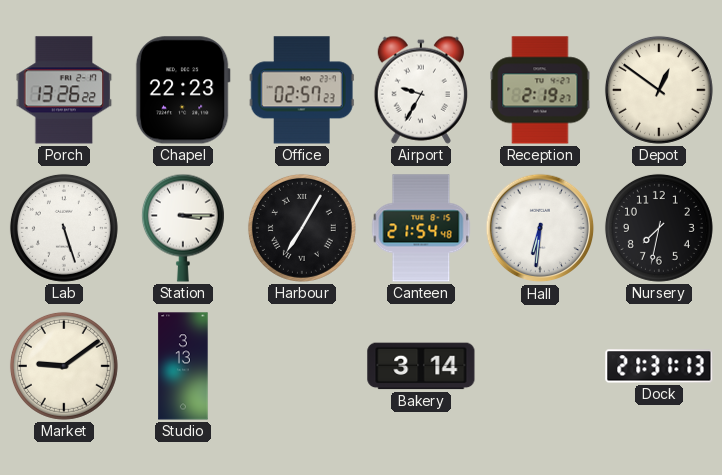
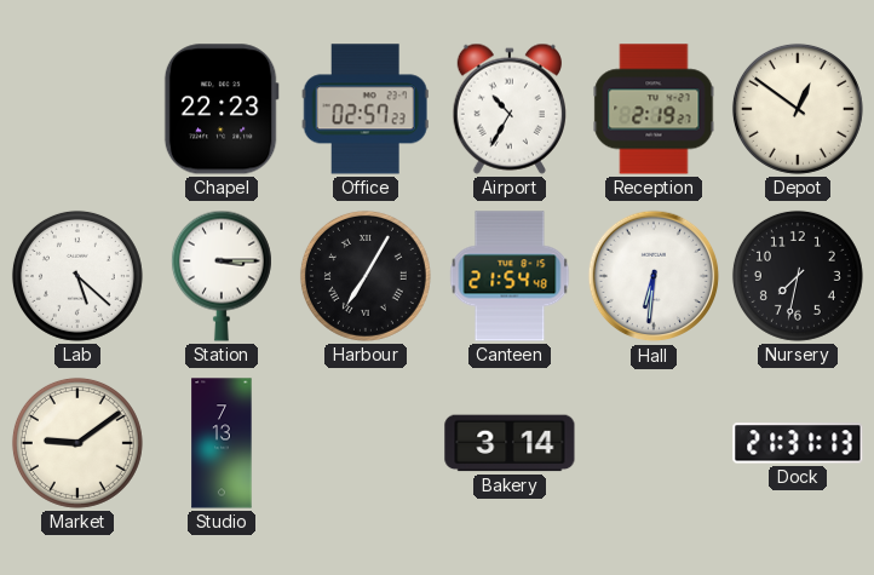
Porch: 13:26 -> none
Airport: 9:35 -> 10:35
Lab: 5:27 -> 5:22
Studio: 3:13 -> 7:13
